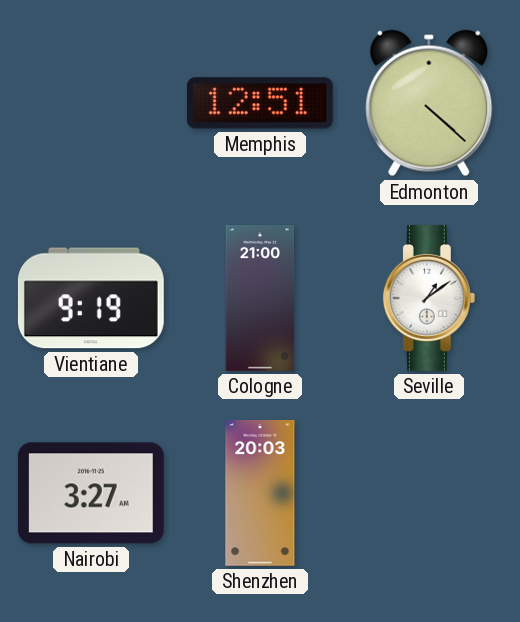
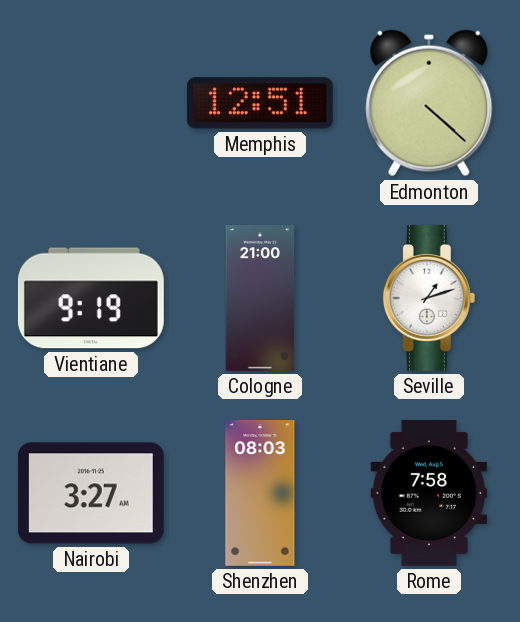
Seville: 1:09 -> 1:12
Shenzhen: 20:03 -> 08:03
Rome: none -> 7:58
